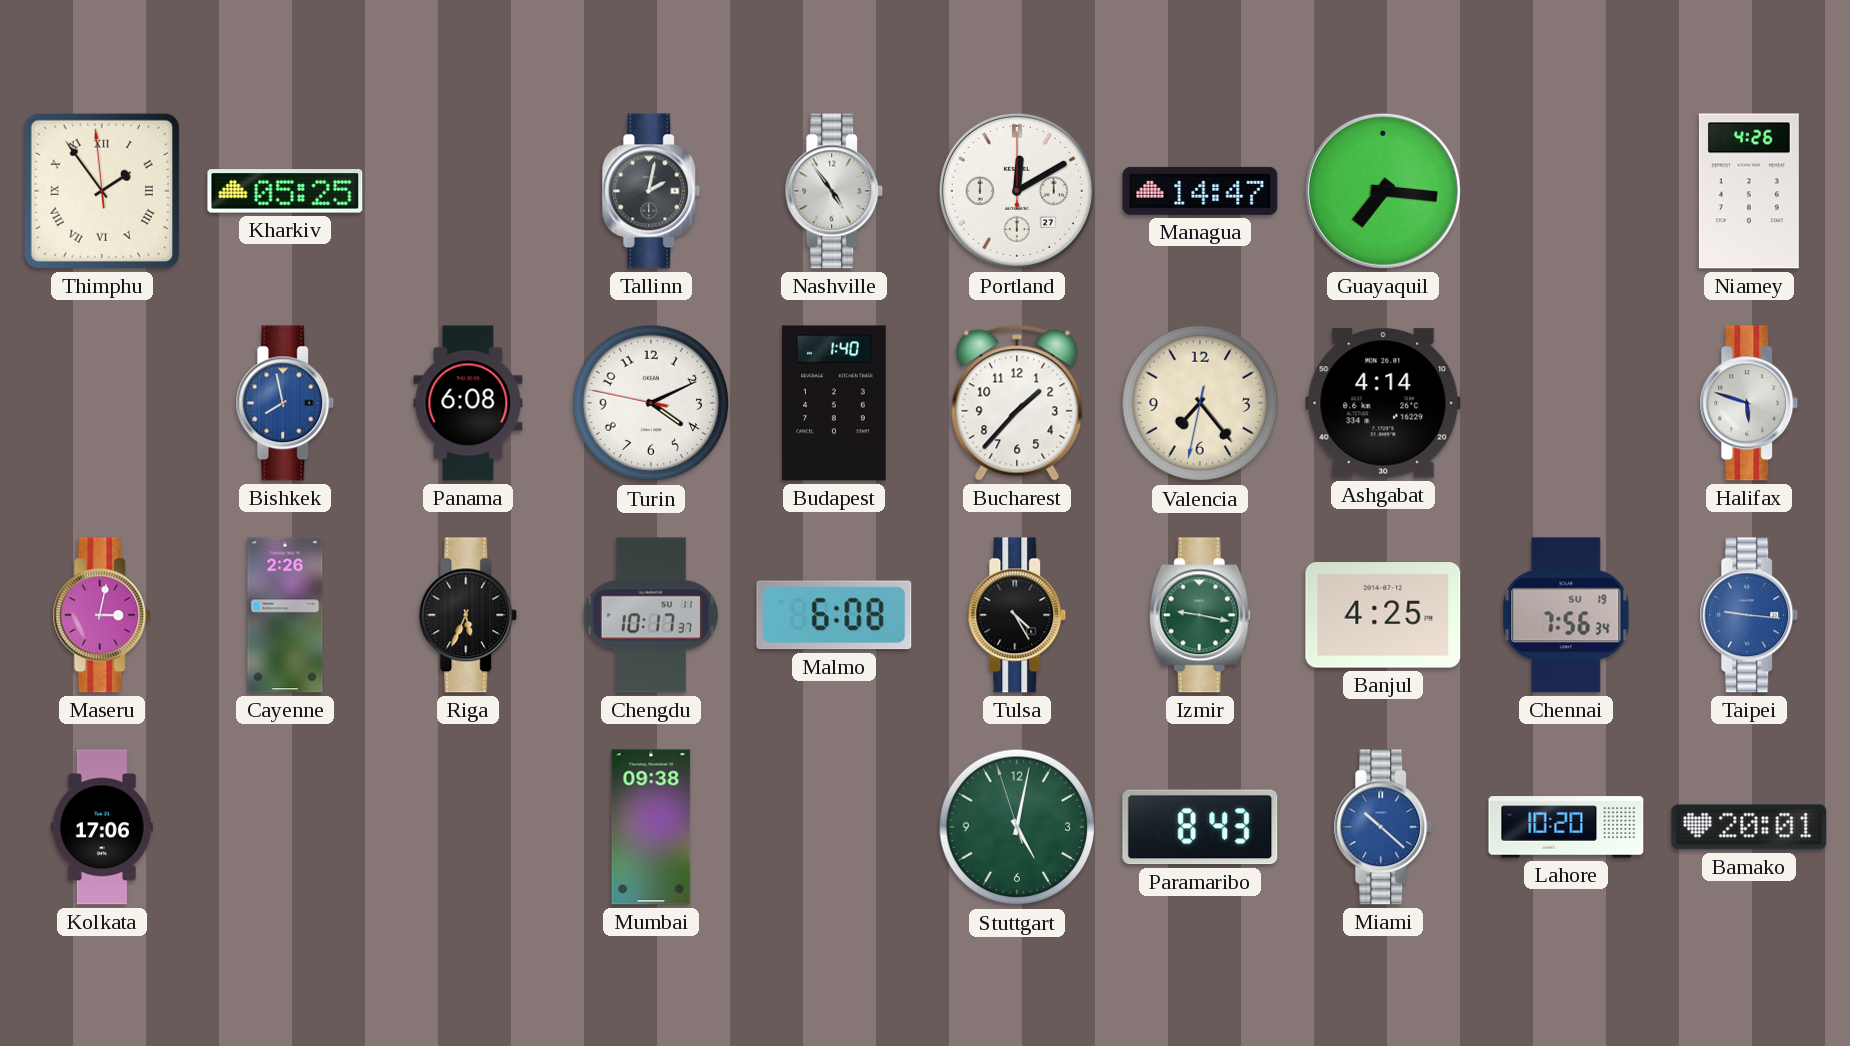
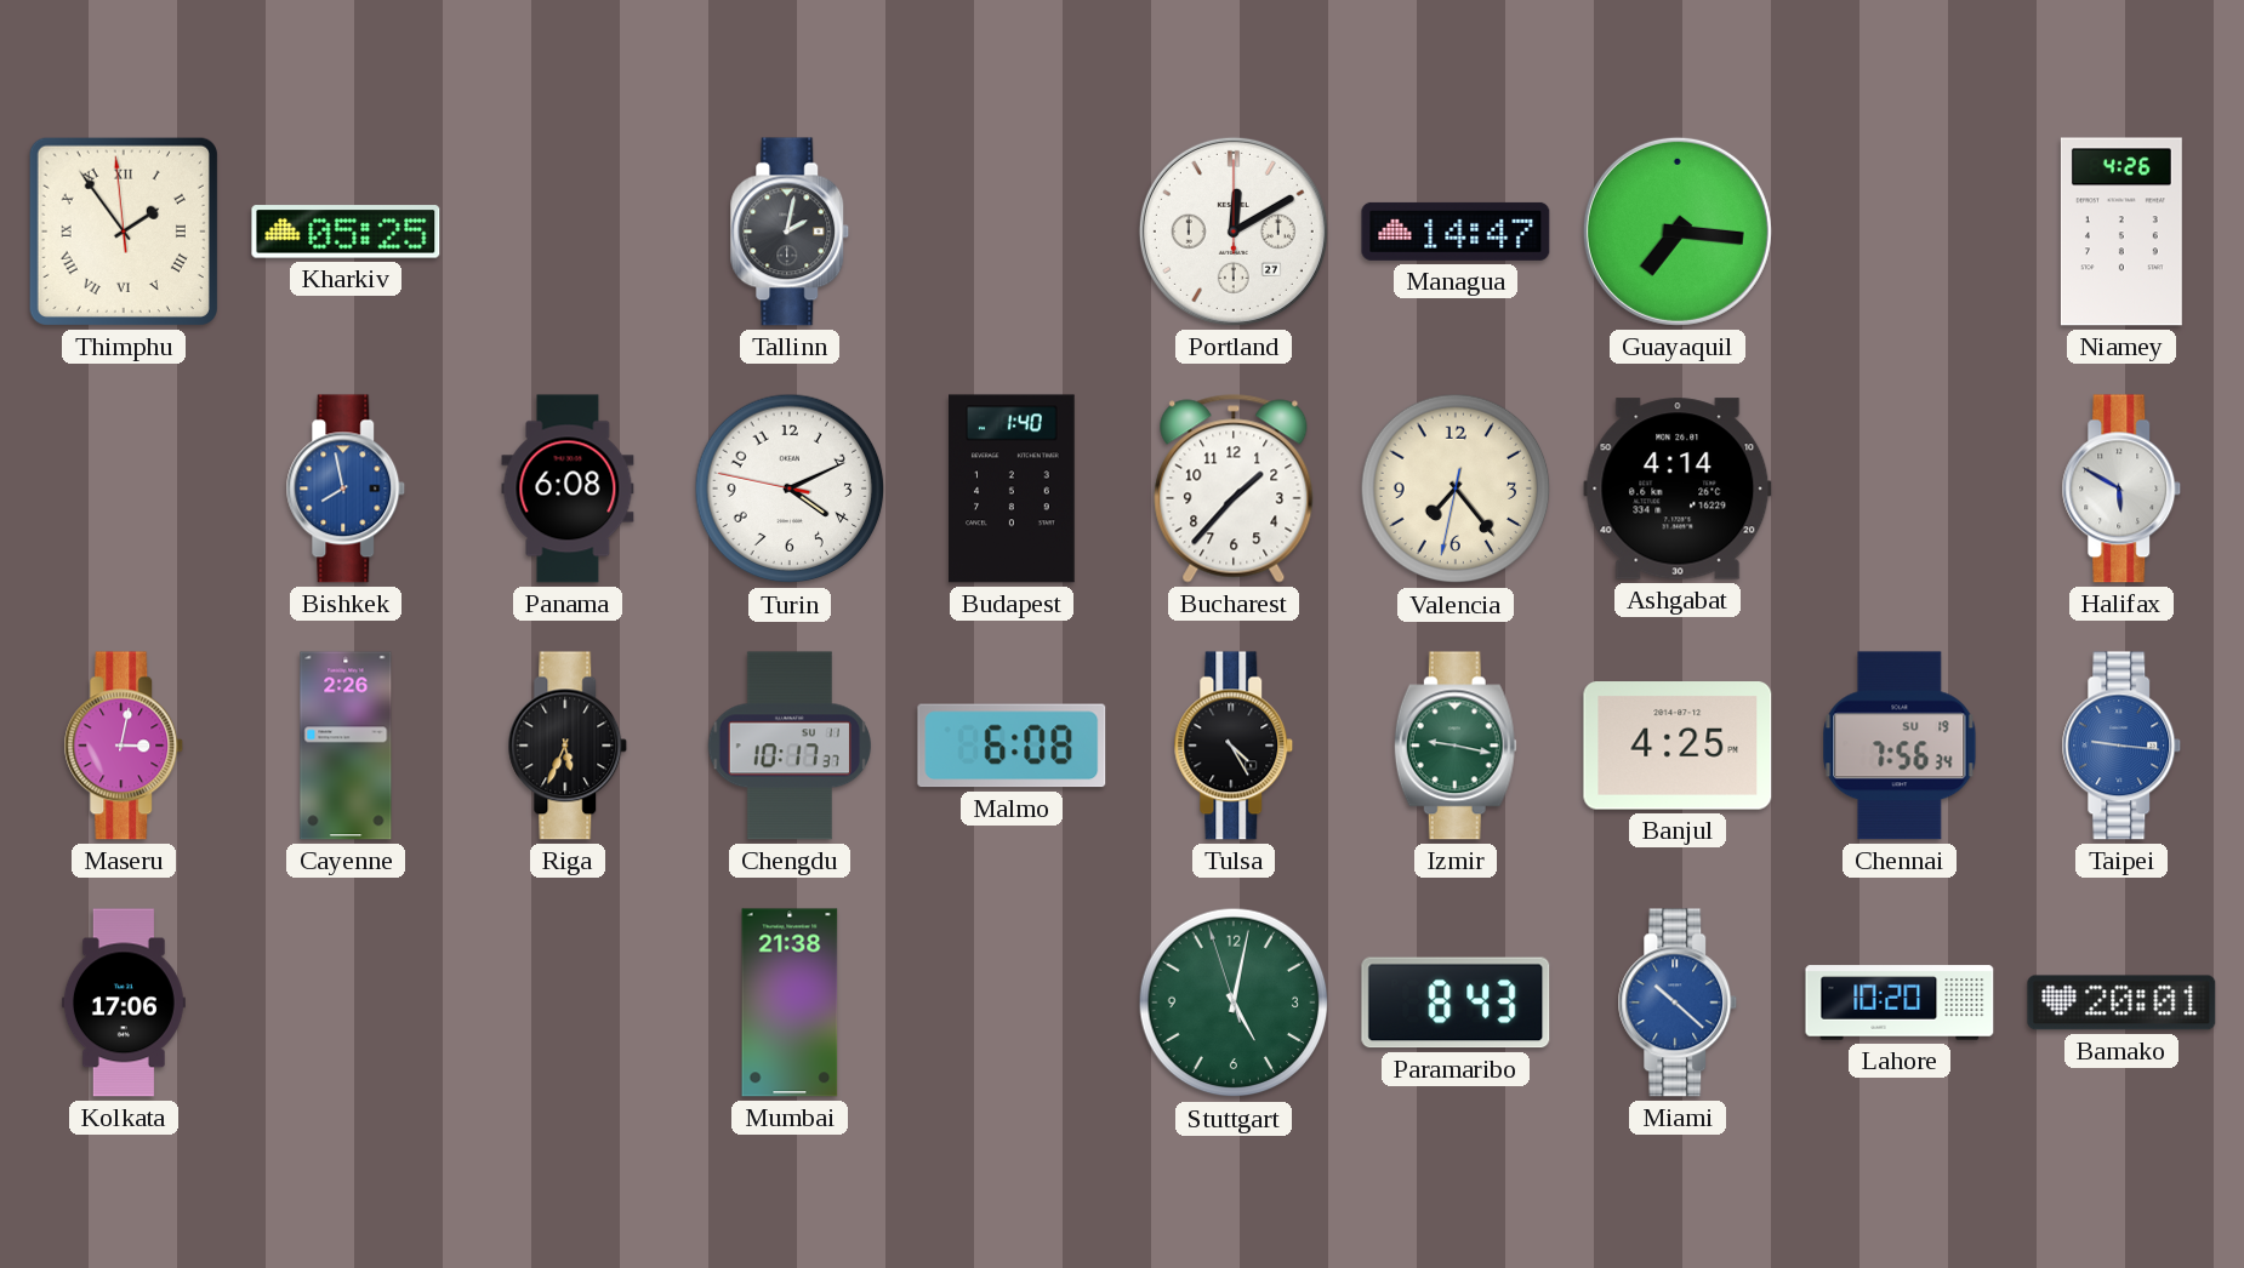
Nashville: 4:54 -> none
Halifax: 5:48 -> 5:50
Mumbai: 09:38 -> 21:38
